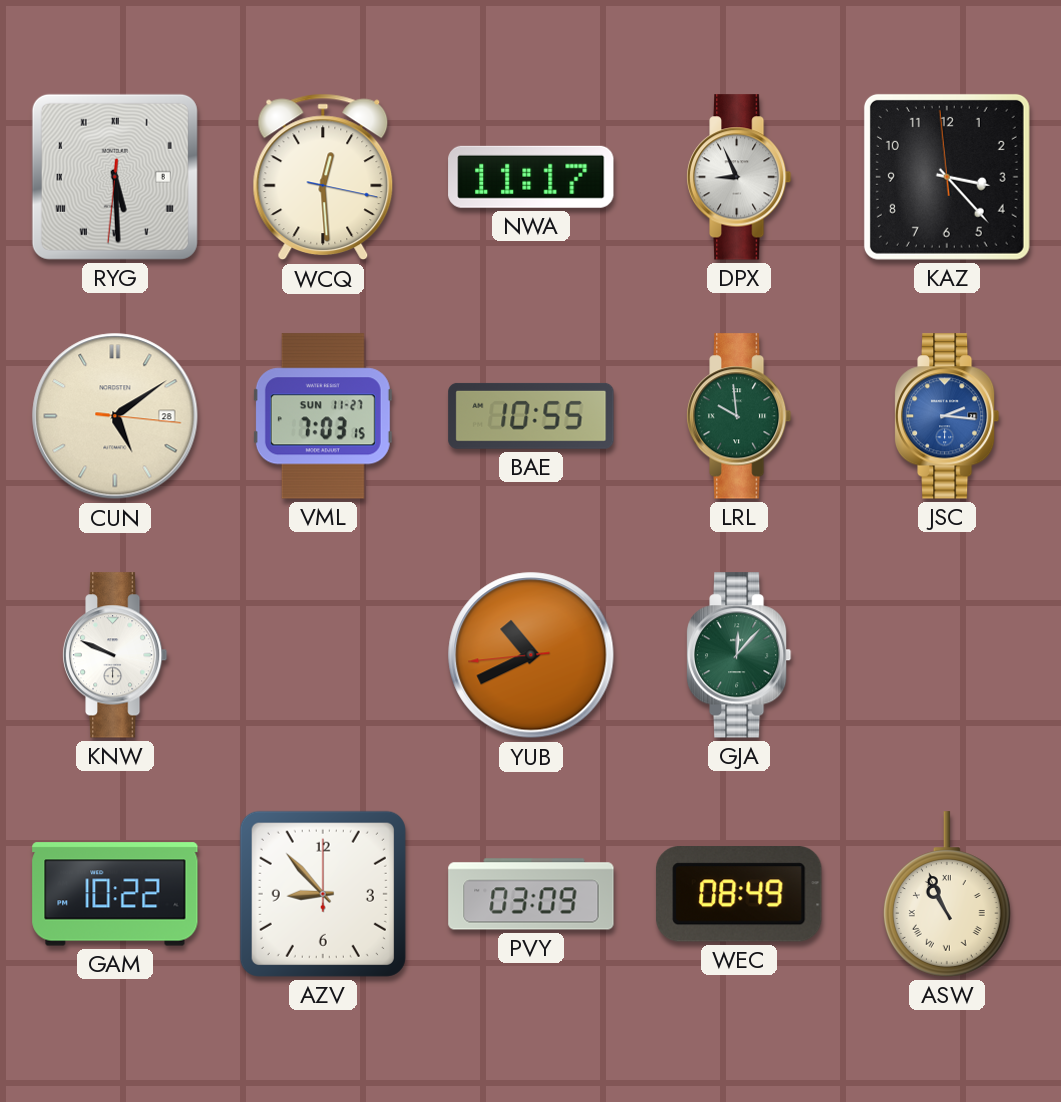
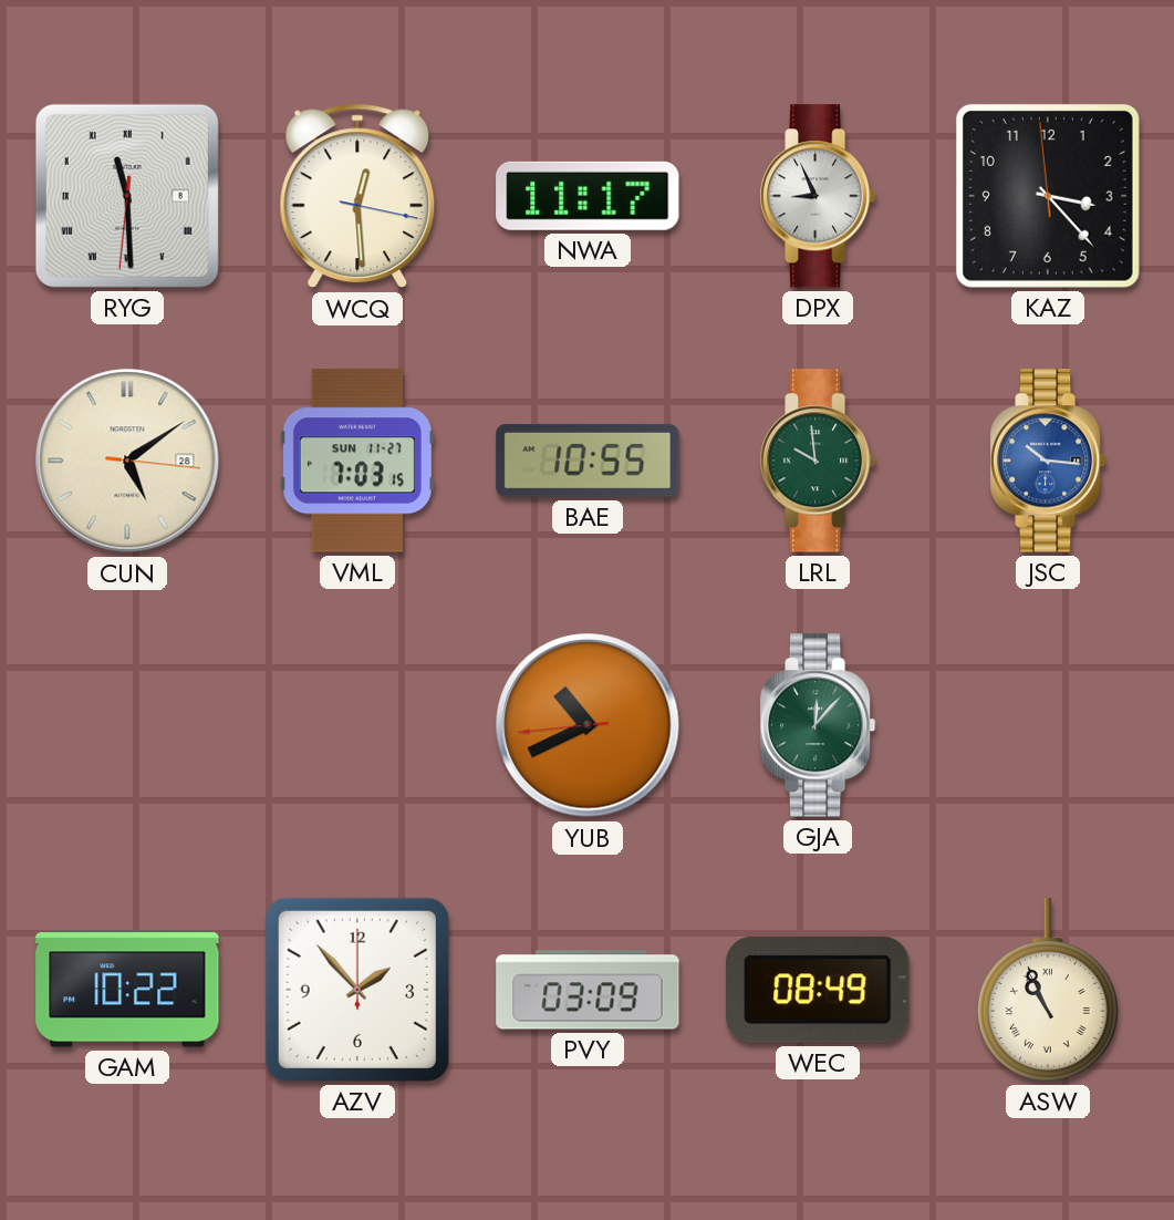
RYG: 5:29 -> 11:29
JSC: 2:16 -> 10:16
KNW: 9:49 -> none
AZV: 8:53 -> 1:53
